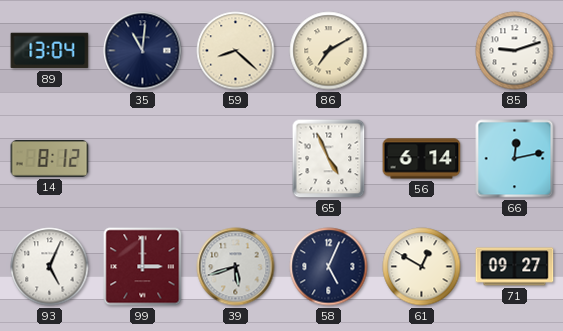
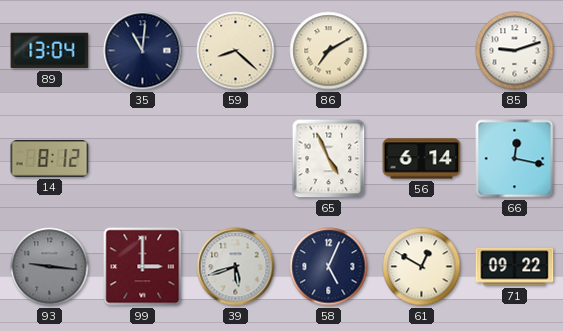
66: 12:13 -> 12:17
93: 5:04 -> 9:16
93 dial: white -> grey
71: 09:27 -> 09:22
